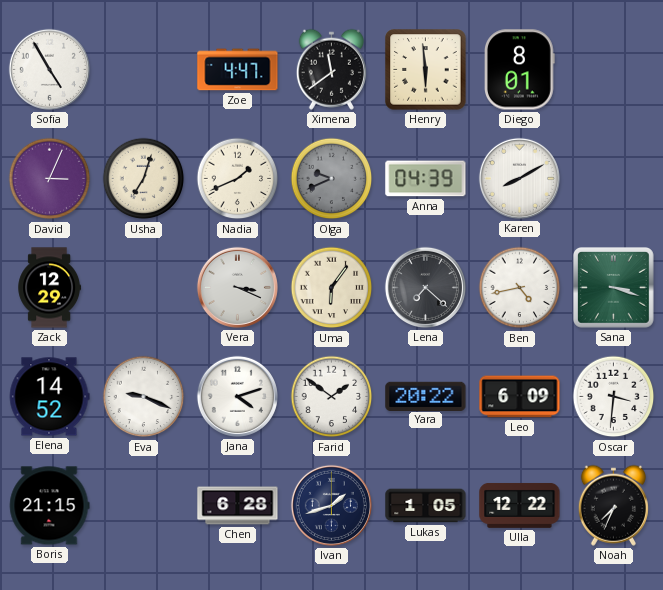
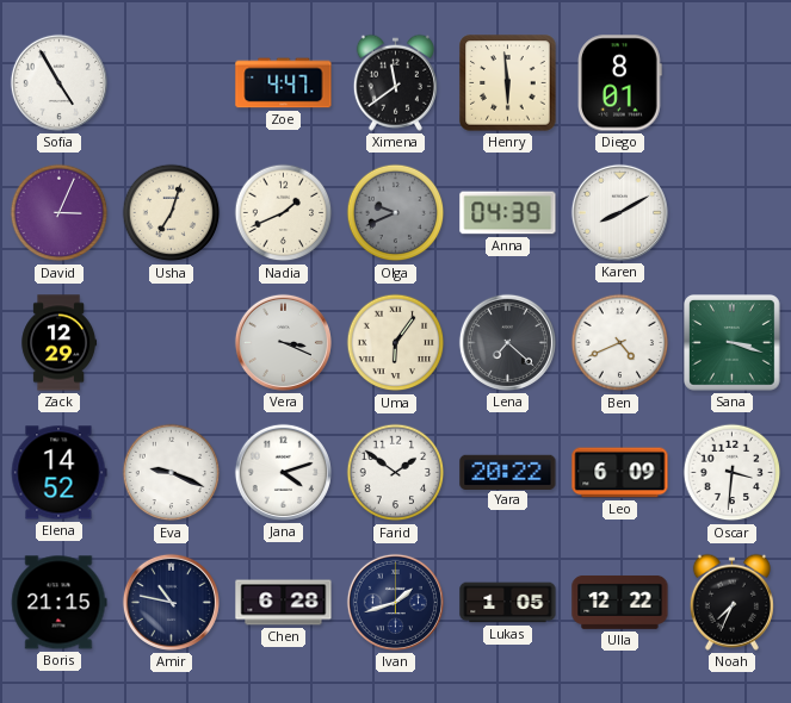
Ben: 4:43 -> 4:41
Amir: none -> 10:47
